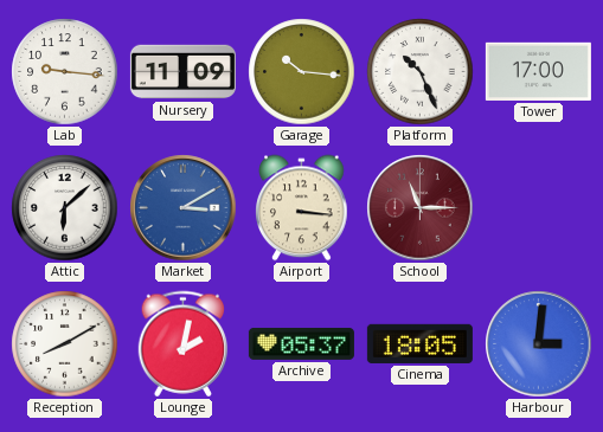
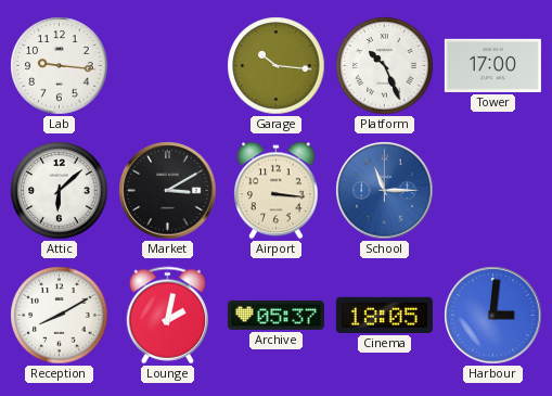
Nursery: 11:09 -> none
Market dial: blue -> black
School dial: burgundy -> blue
